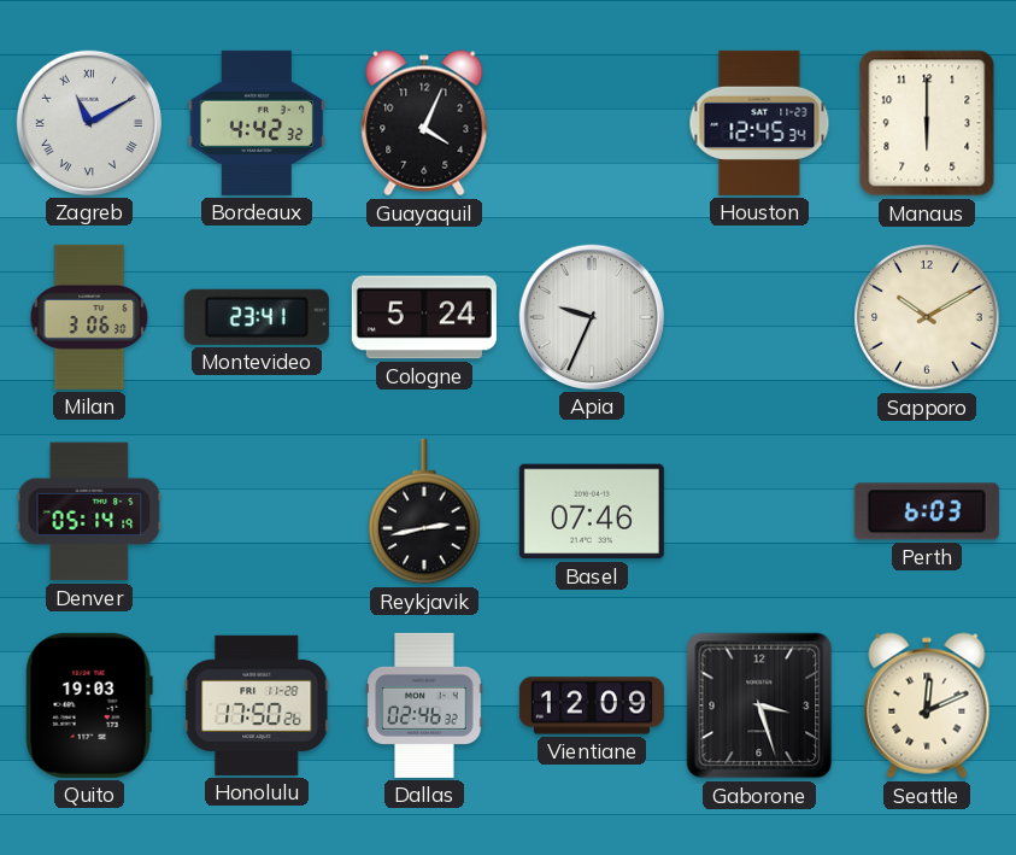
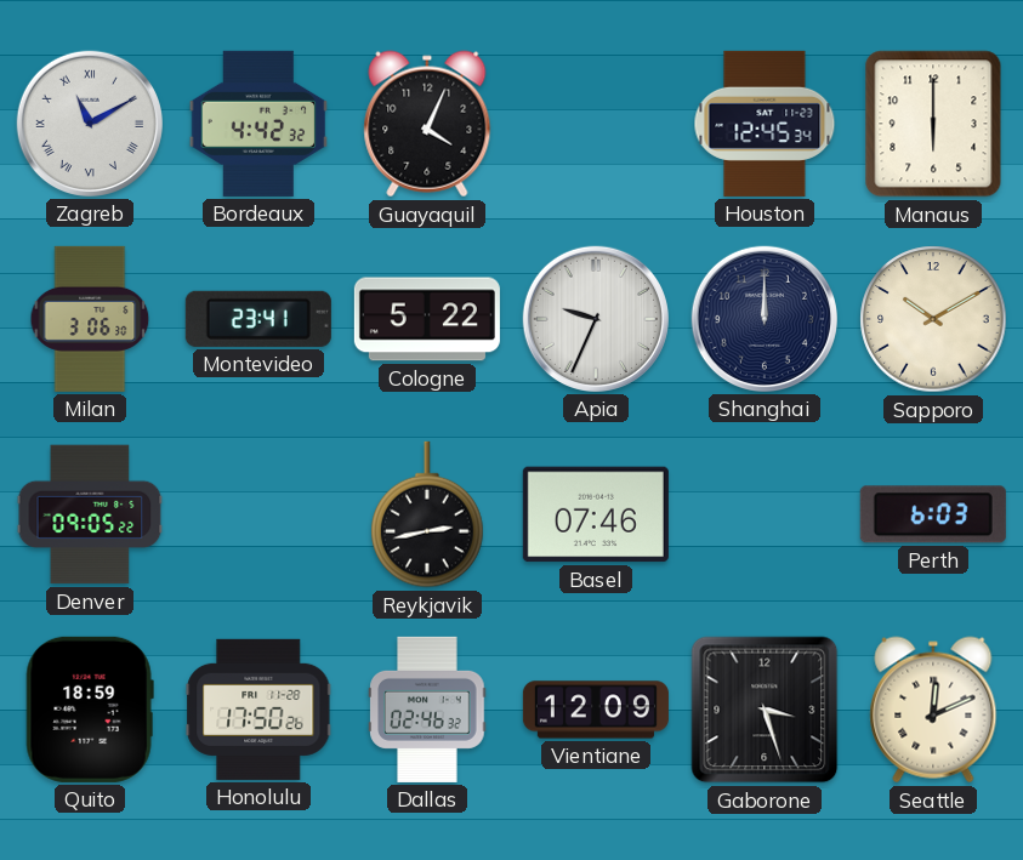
Cologne: 5:24 -> 5:22
Shanghai: none -> 12:00
Denver: 05:14 -> 09:05
Quito: 19:03 -> 18:59
